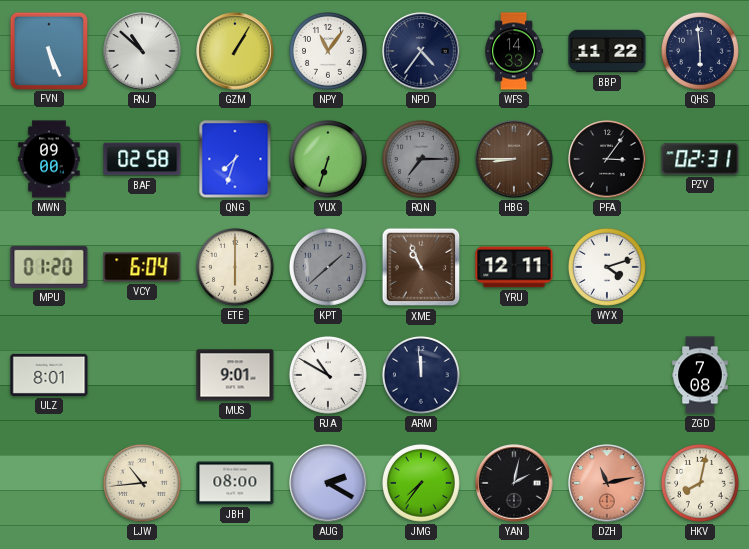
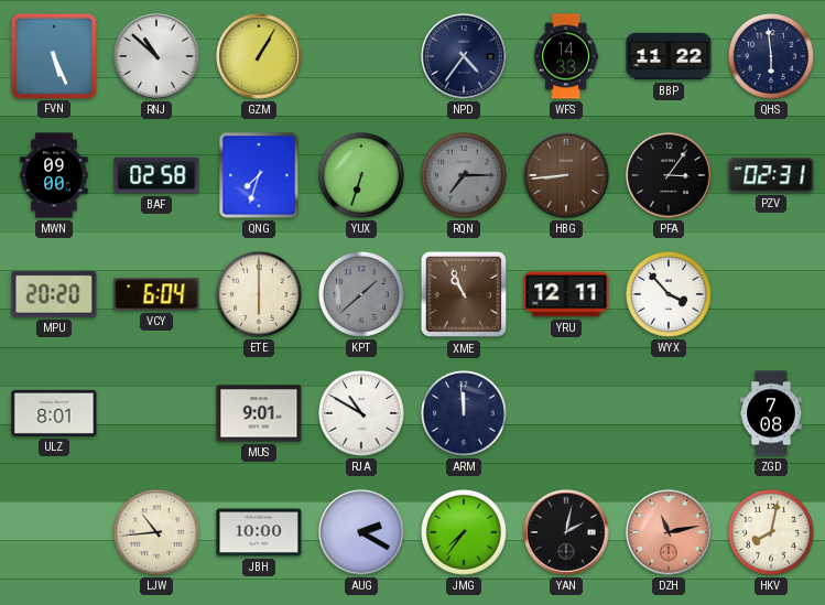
NPY: 11:06 -> none
HBG: 8:45 -> 8:44
MPU: 01:20 -> 20:20
WYX: 4:12 -> 3:53
JBH: 08:00 -> 10:00
